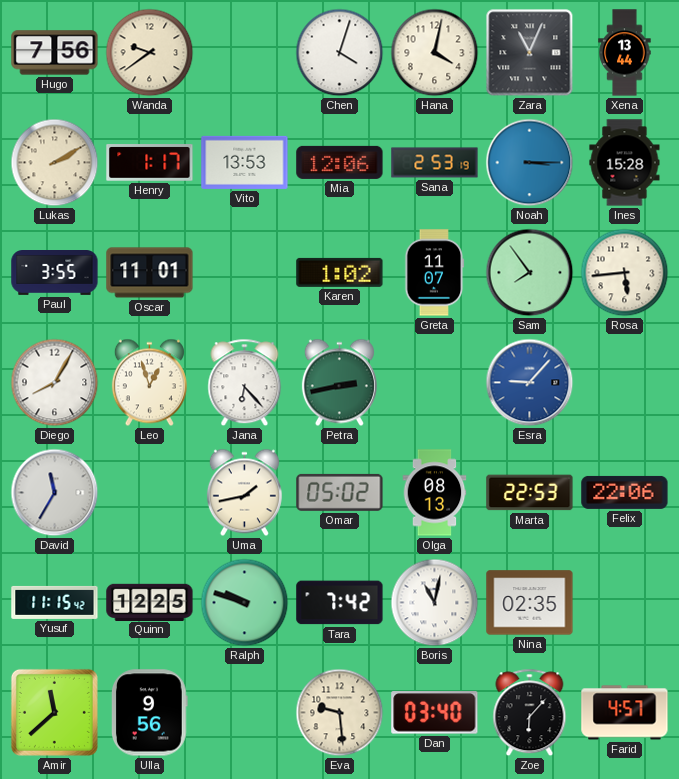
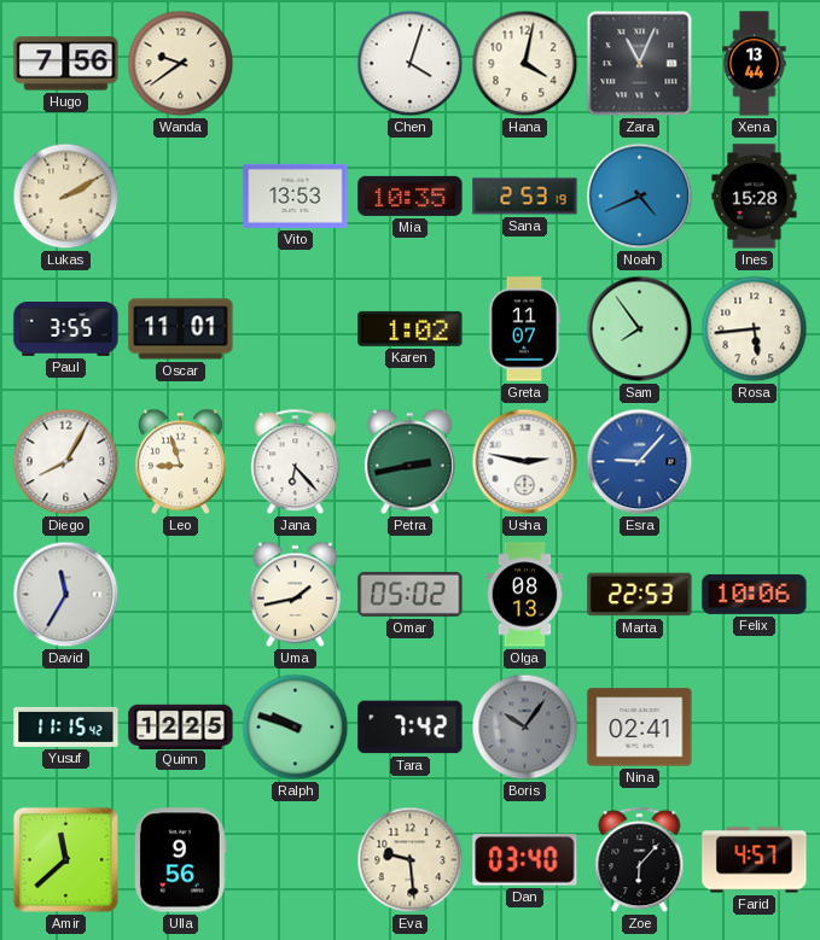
Henry: 1:17 -> none
Mia: 12:06 -> 10:35
Noah: 3:15 -> 4:41
Leo: 12:57 -> 8:57
Usha: none -> 2:47
Felix: 22:06 -> 10:06
Boris: 11:02 -> 10:06
Boris dial: white -> grey
Nina: 02:35 -> 02:41
